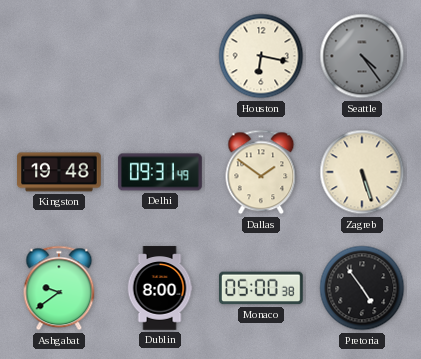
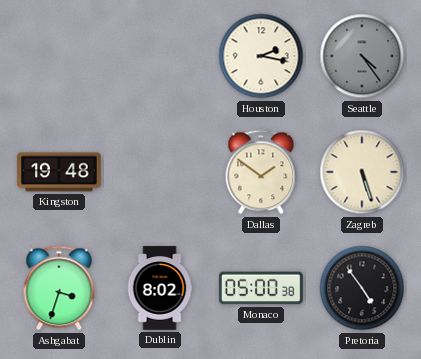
Houston: 6:17 -> 2:17
Delhi: 09:31 -> none
Ashgabat: 9:39 -> 3:33
Dublin: 8:00 -> 8:02
